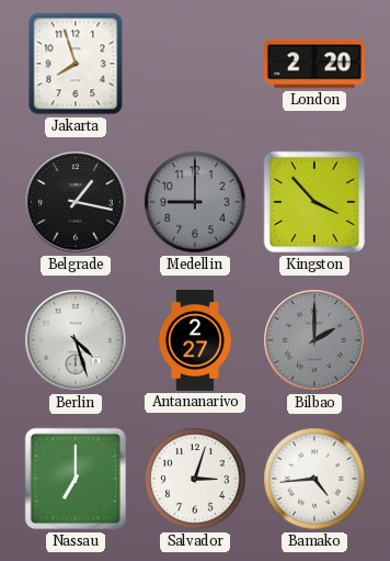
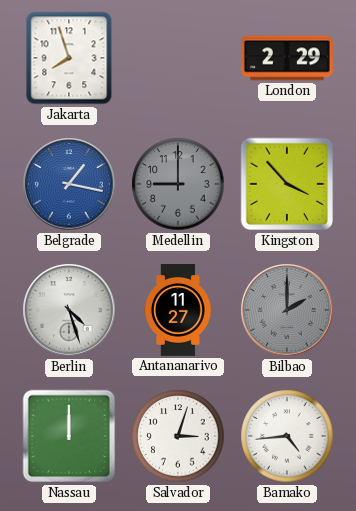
London: 2:20 -> 2:29
Belgrade dial: black -> blue
Antananarivo: 2:27 -> 11:27
Nassau: 7:00 -> 12:00
